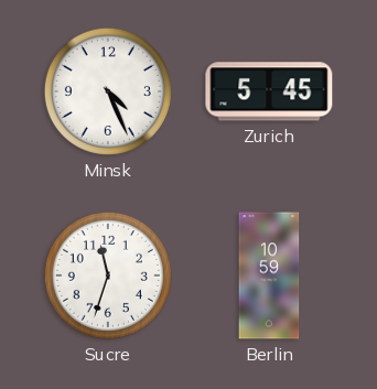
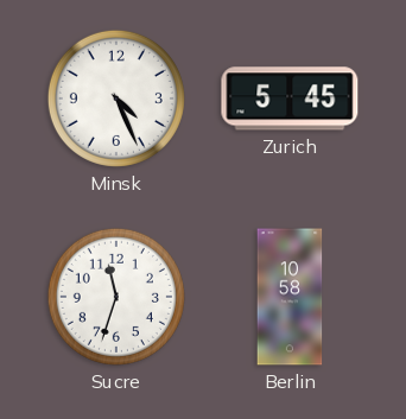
Berlin: 10:59 -> 10:58
